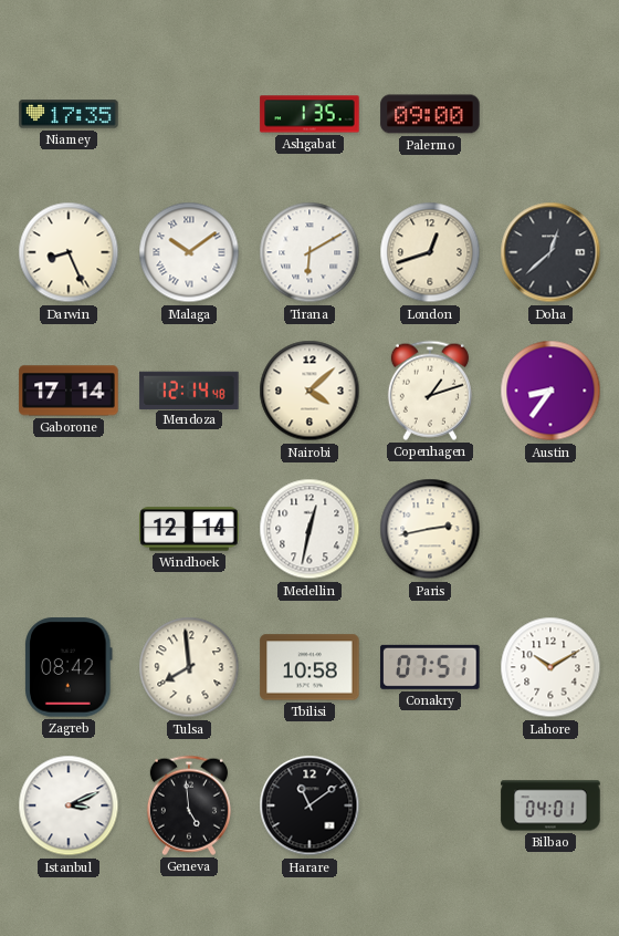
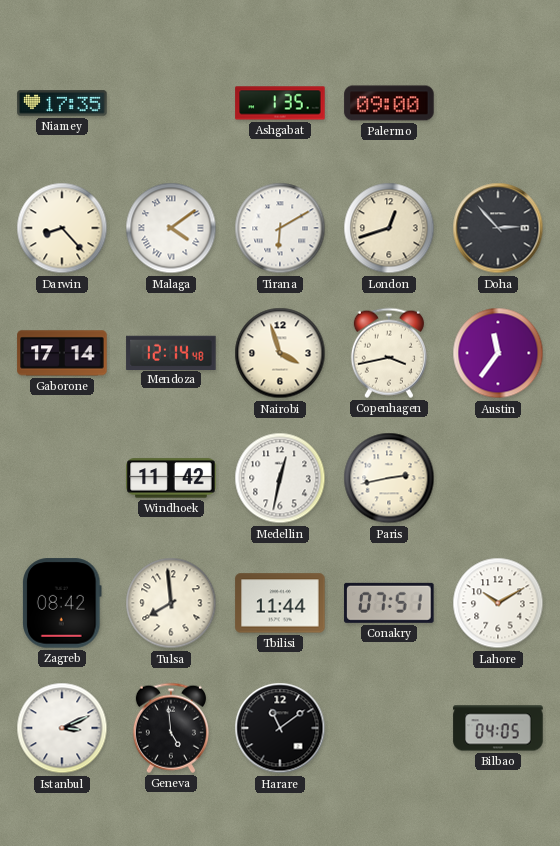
Darwin: 8:26 -> 8:23
Malaga: 10:09 -> 4:09
Doha: 12:38 -> 2:53
Nairobi: 4:08 -> 3:57
Copenhagen: 1:12 -> 3:43
Austin: 8:36 -> 11:36
Windhoek: 12:14 -> 11:42
Tbilisi: 10:58 -> 11:44
Bilbao: 04:01 -> 04:05
